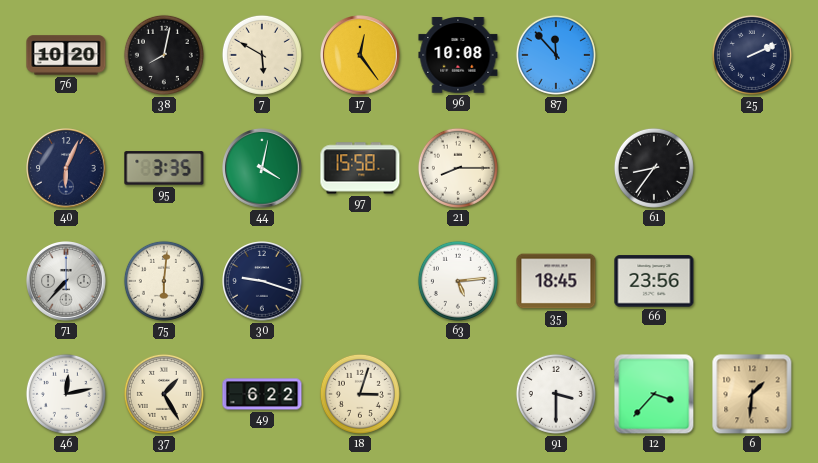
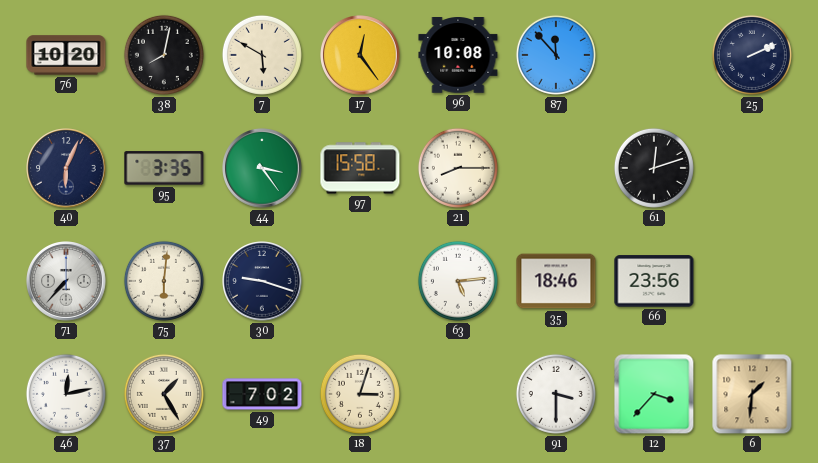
44: 4:02 -> 3:24
61: 8:36 -> 12:12
35: 18:45 -> 18:46
49: 6:22 -> 7:02
